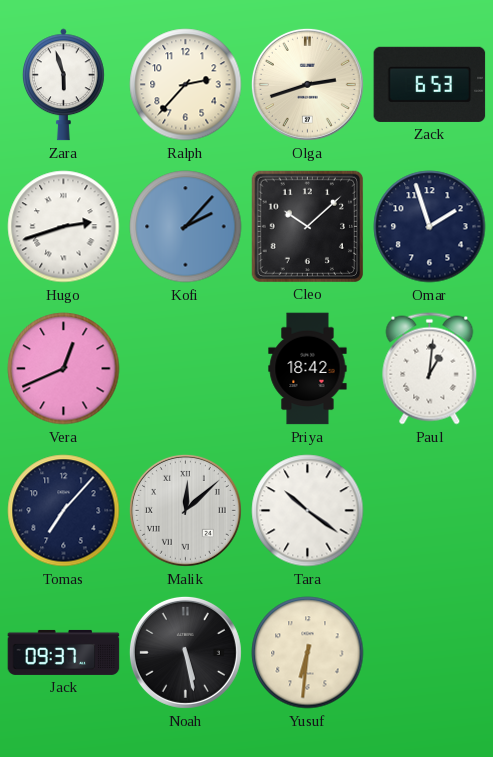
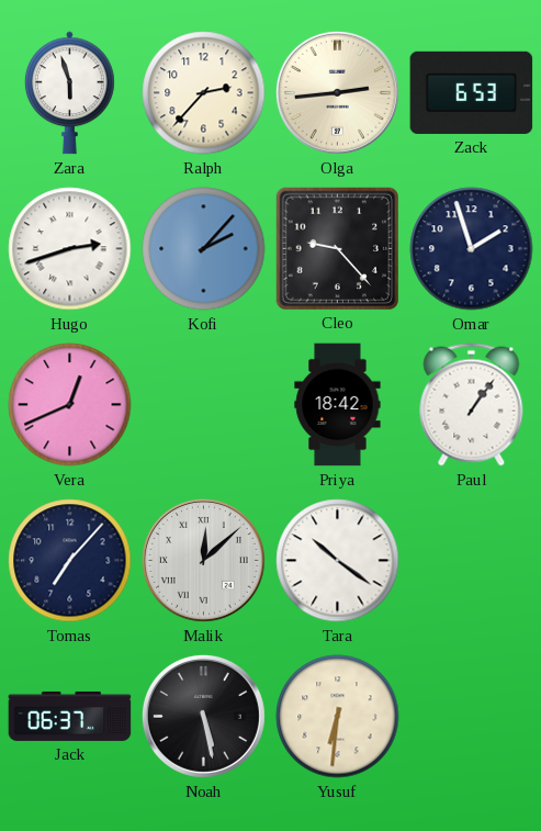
Olga: 2:42 -> 2:44
Cleo: 10:08 -> 9:23
Paul: 1:01 -> 1:06
Jack: 09:37 -> 06:37
